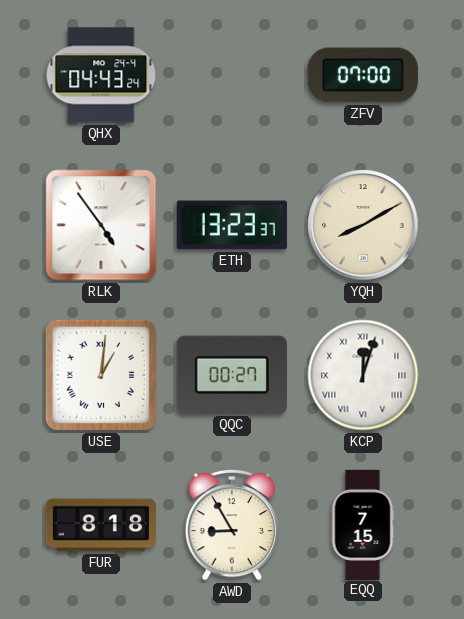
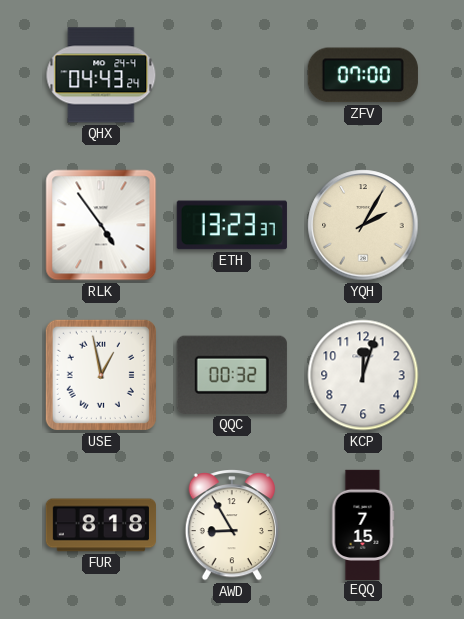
YQH: 8:10 -> 2:05
USE: 1:01 -> 12:58
QQC: 00:27 -> 00:32
KCP numerals: Roman -> Arabic
